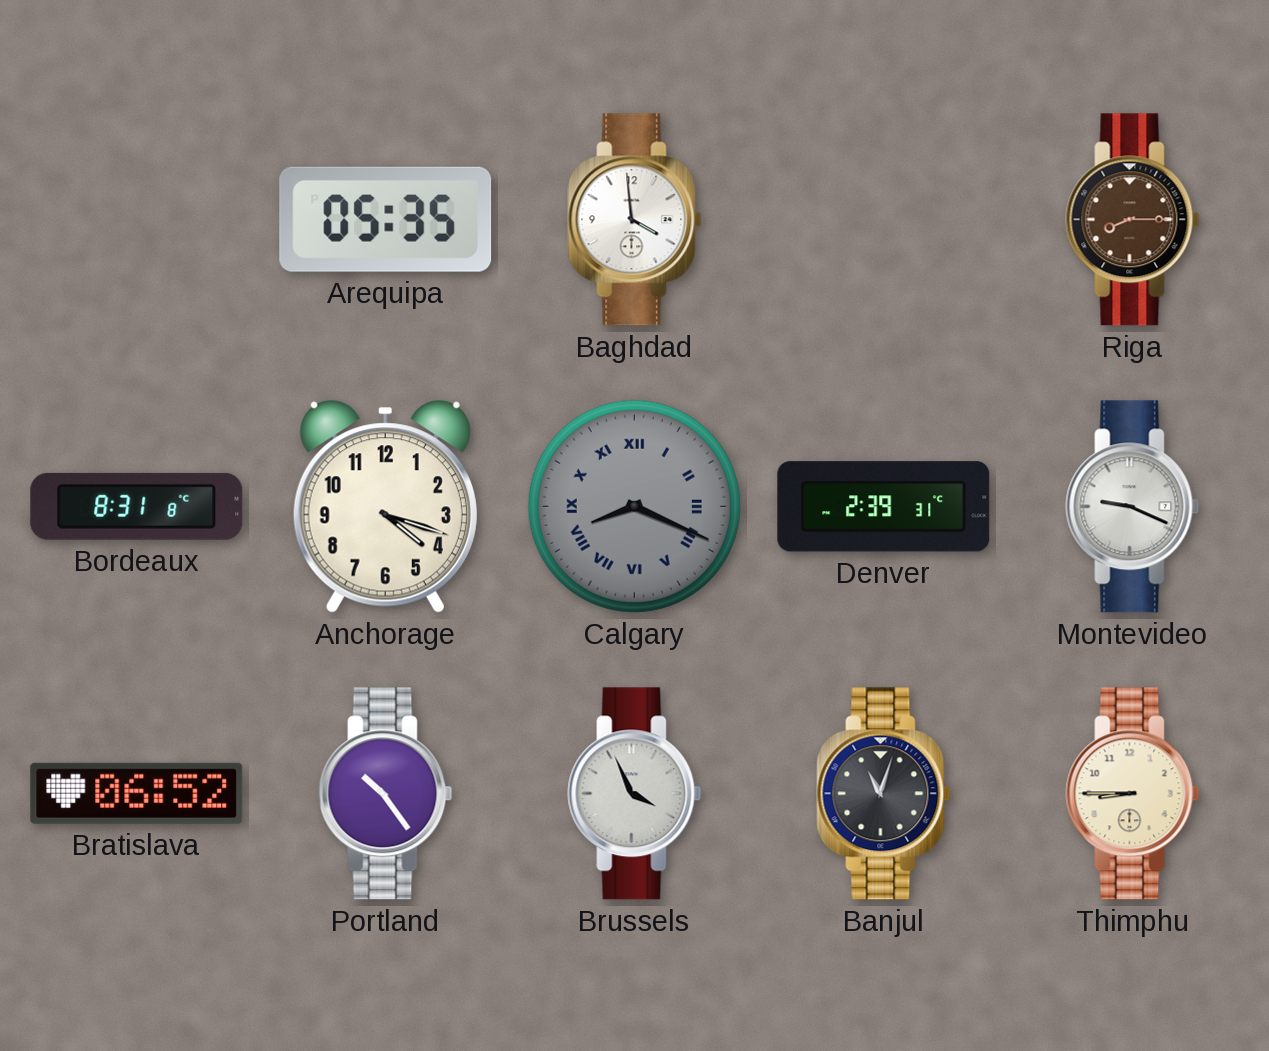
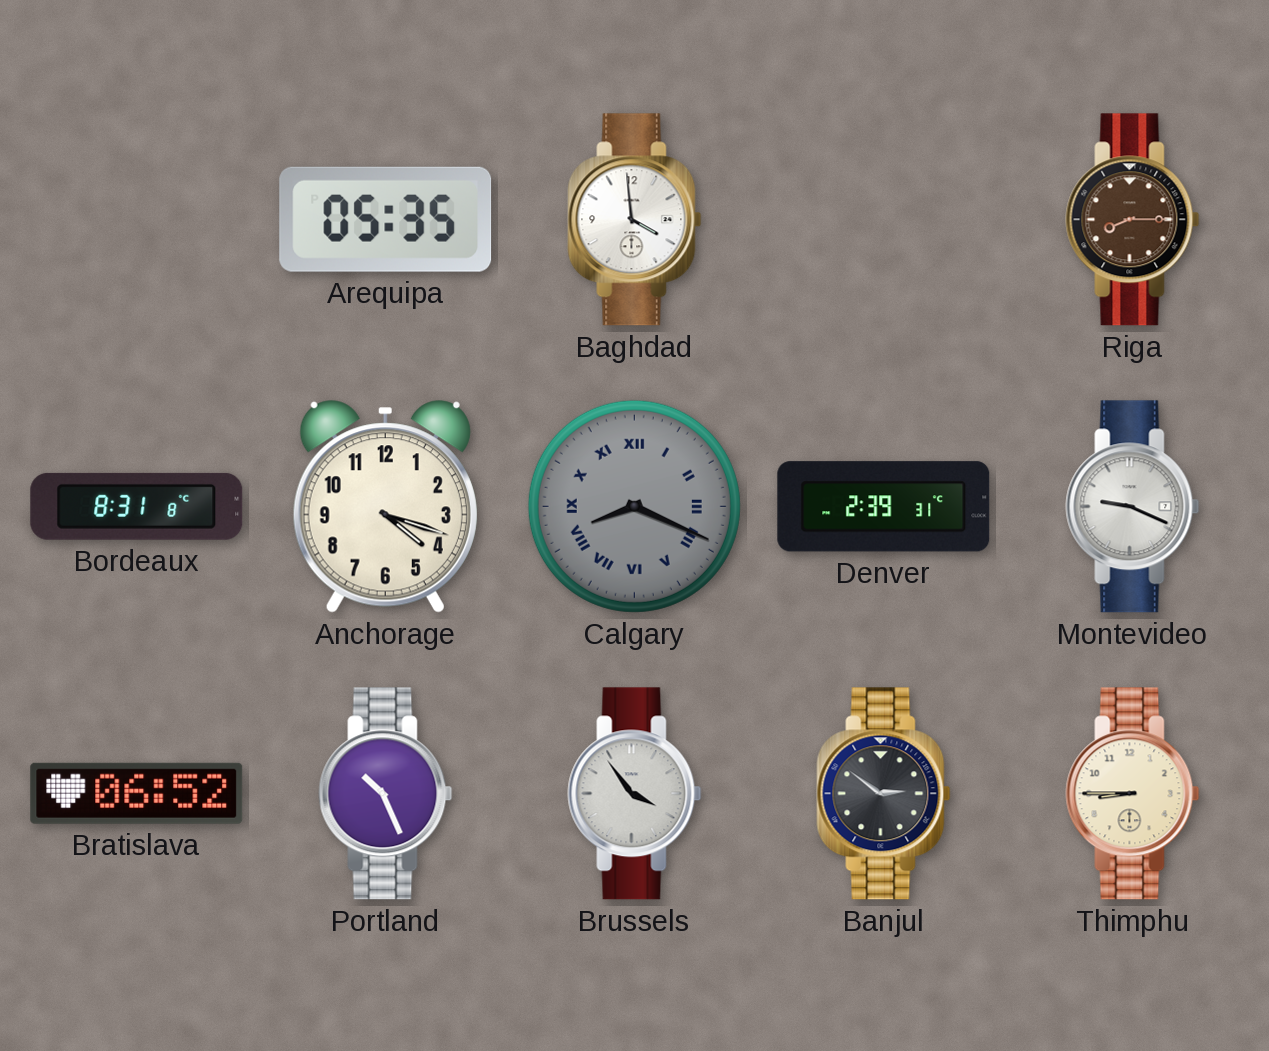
Portland: 10:24 -> 10:26
Brussels: 3:56 -> 3:54
Banjul: 11:03 -> 2:51
